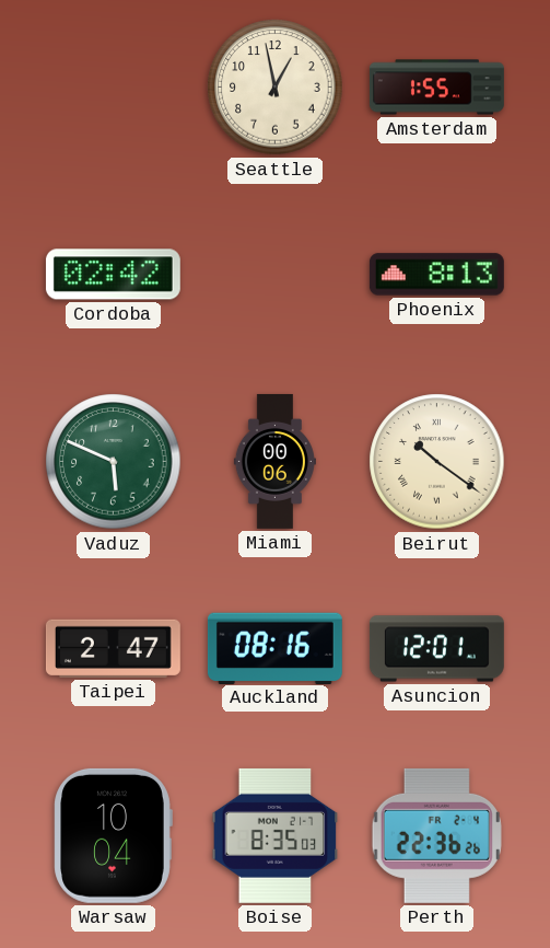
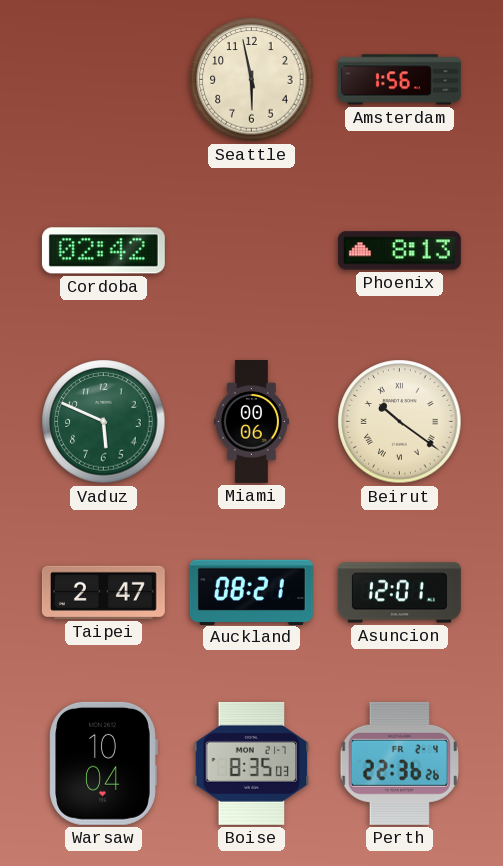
Seattle: 12:58 -> 5:58
Amsterdam: 1:55 -> 1:56
Auckland: 08:16 -> 08:21
